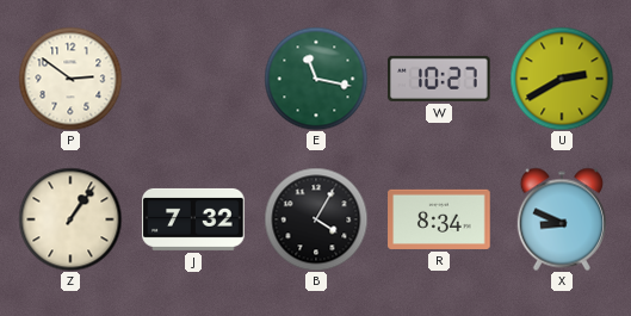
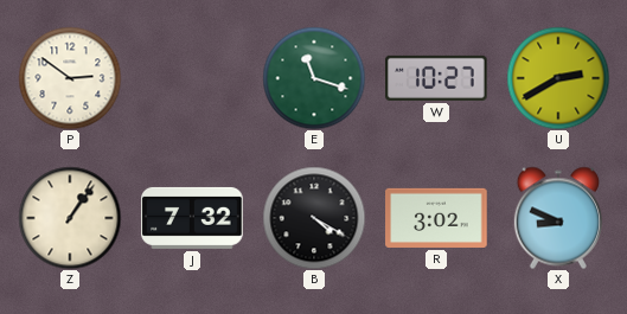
E: 11:17 -> 11:18
B: 4:05 -> 4:20
R: 8:34 -> 3:02
